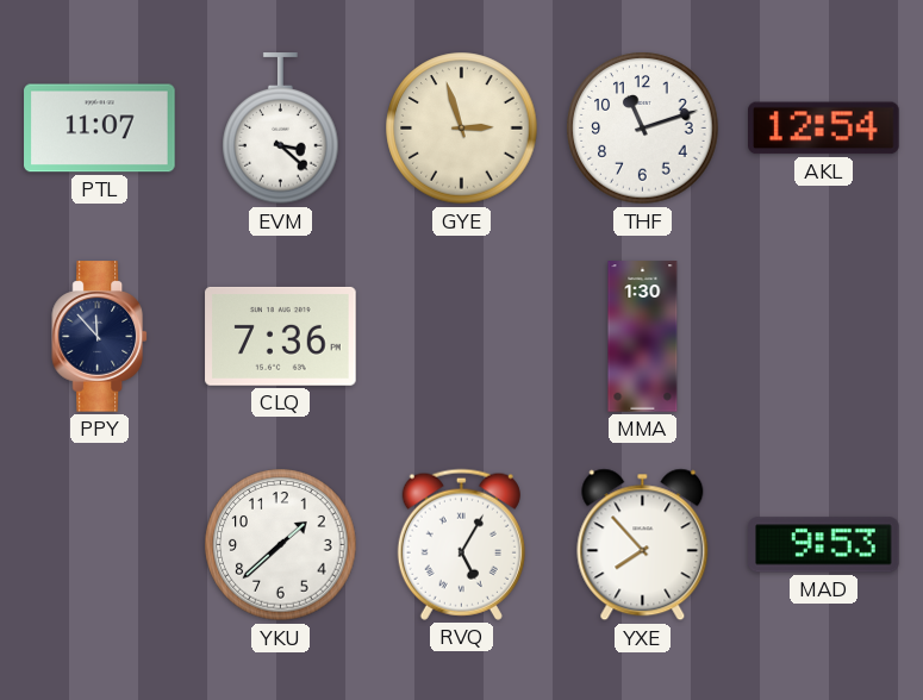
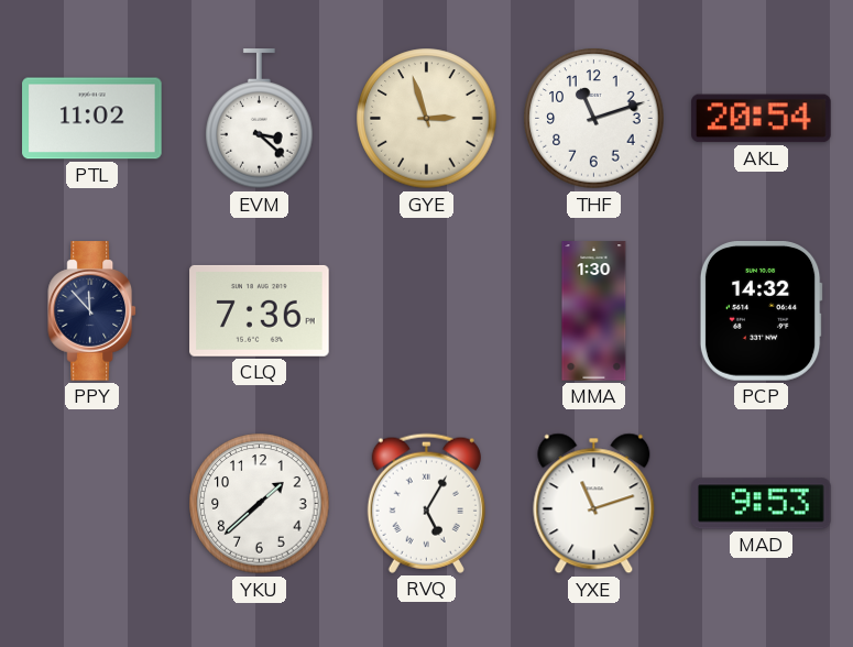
PTL: 11:07 -> 11:02
AKL: 12:54 -> 20:54
PCP: none -> 14:32
YXE: 7:53 -> 11:12
